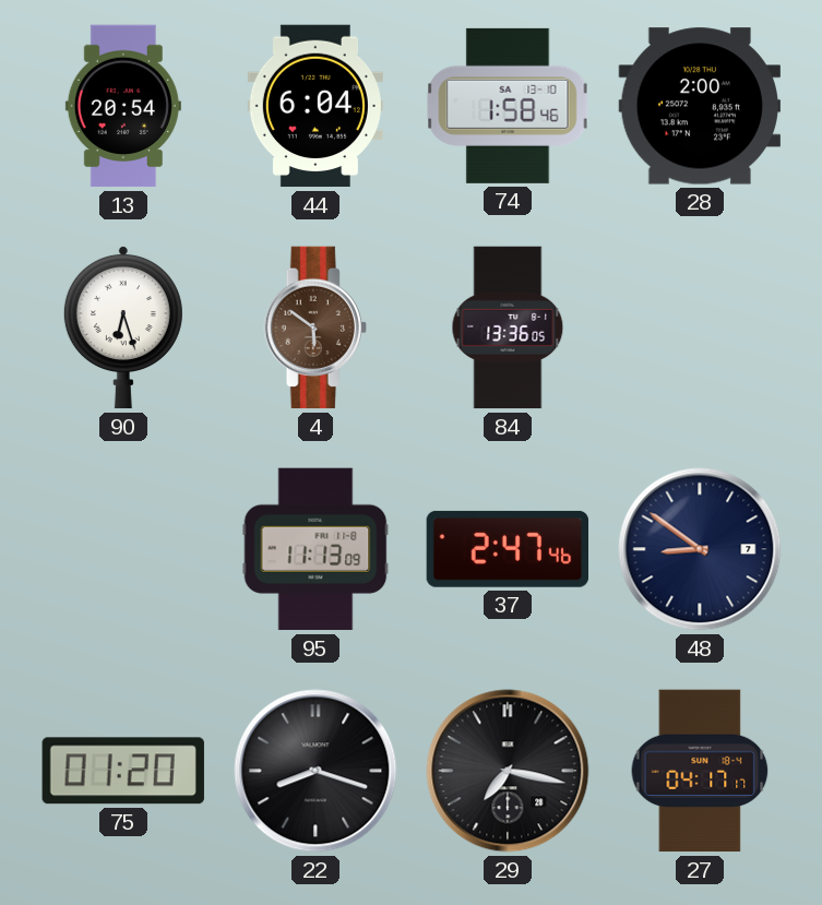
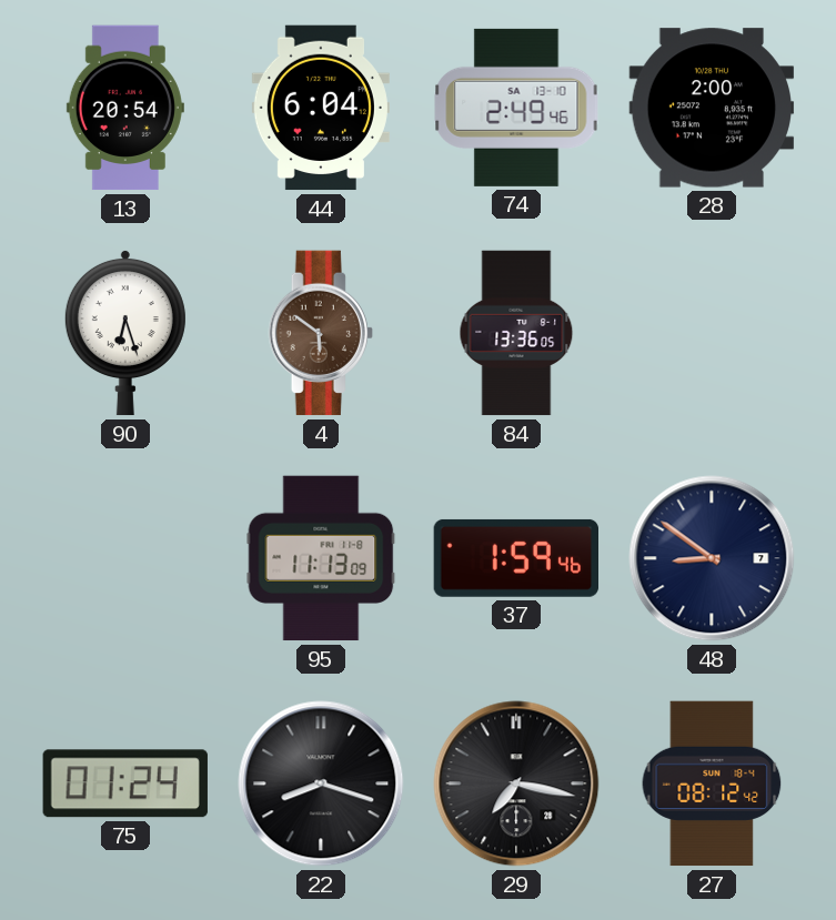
74: 1:58 -> 2:49
37: 2:47 -> 1:59
75: 01:20 -> 01:24
27: 04:17 -> 08:12
